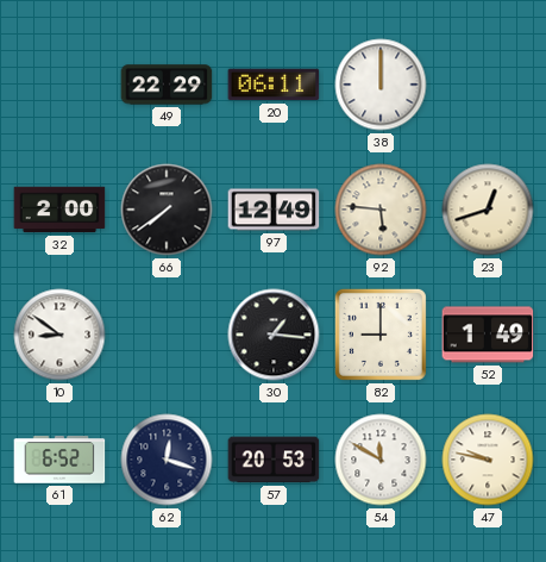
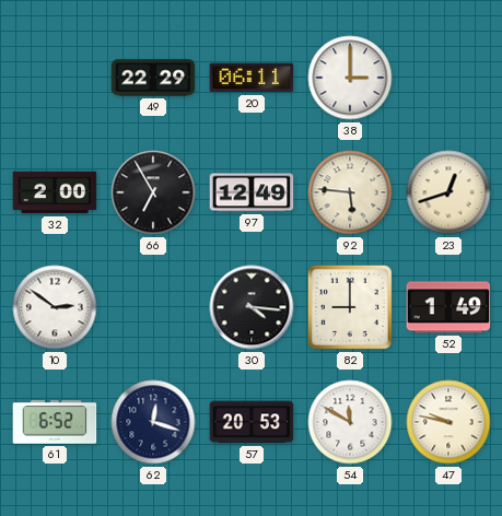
38: 12:00 -> 3:00
66: 7:39 -> 6:55
10: 8:51 -> 2:51
30: 1:16 -> 4:16
